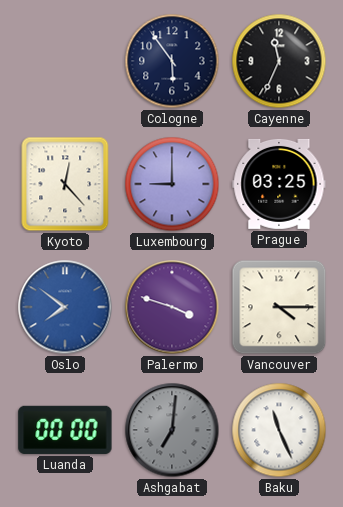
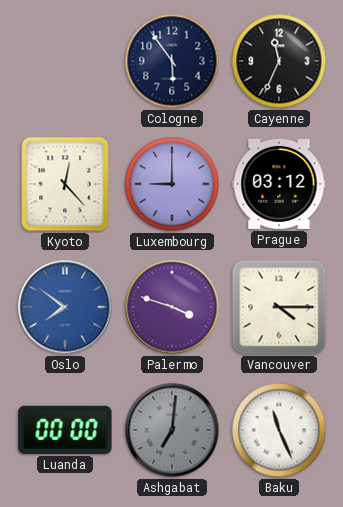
Prague: 03:25 -> 03:12
